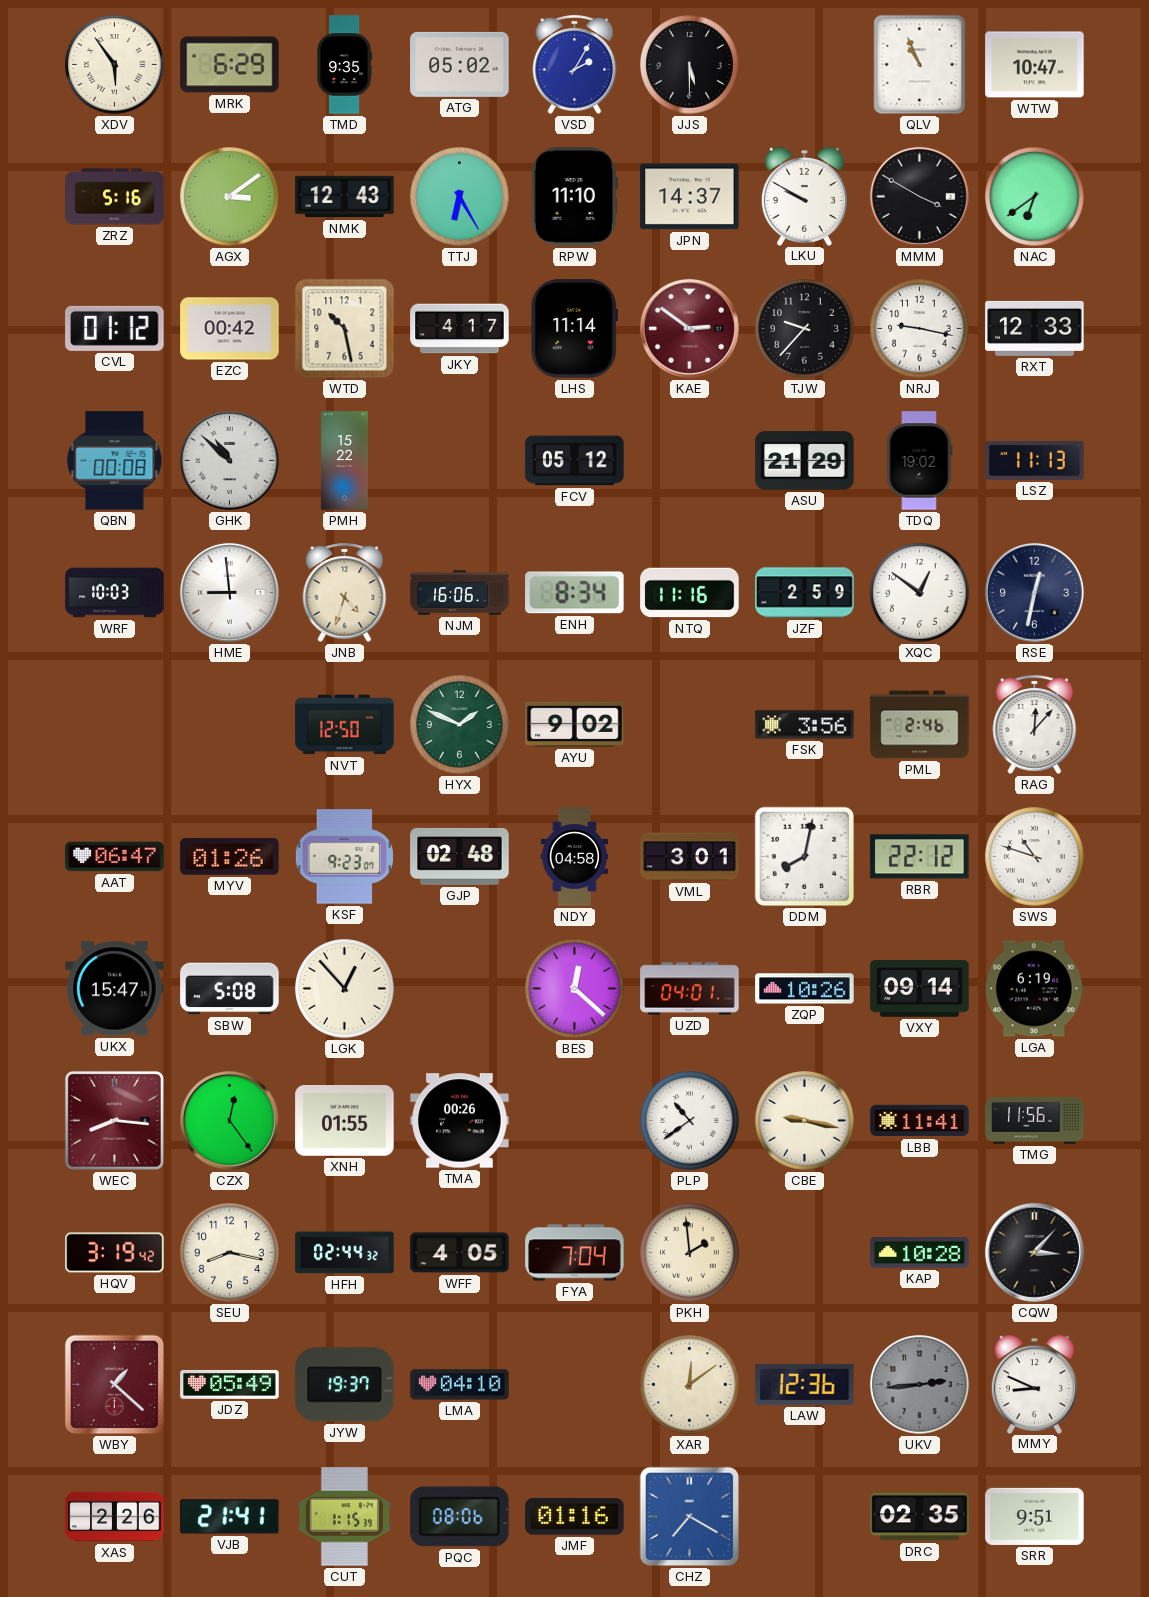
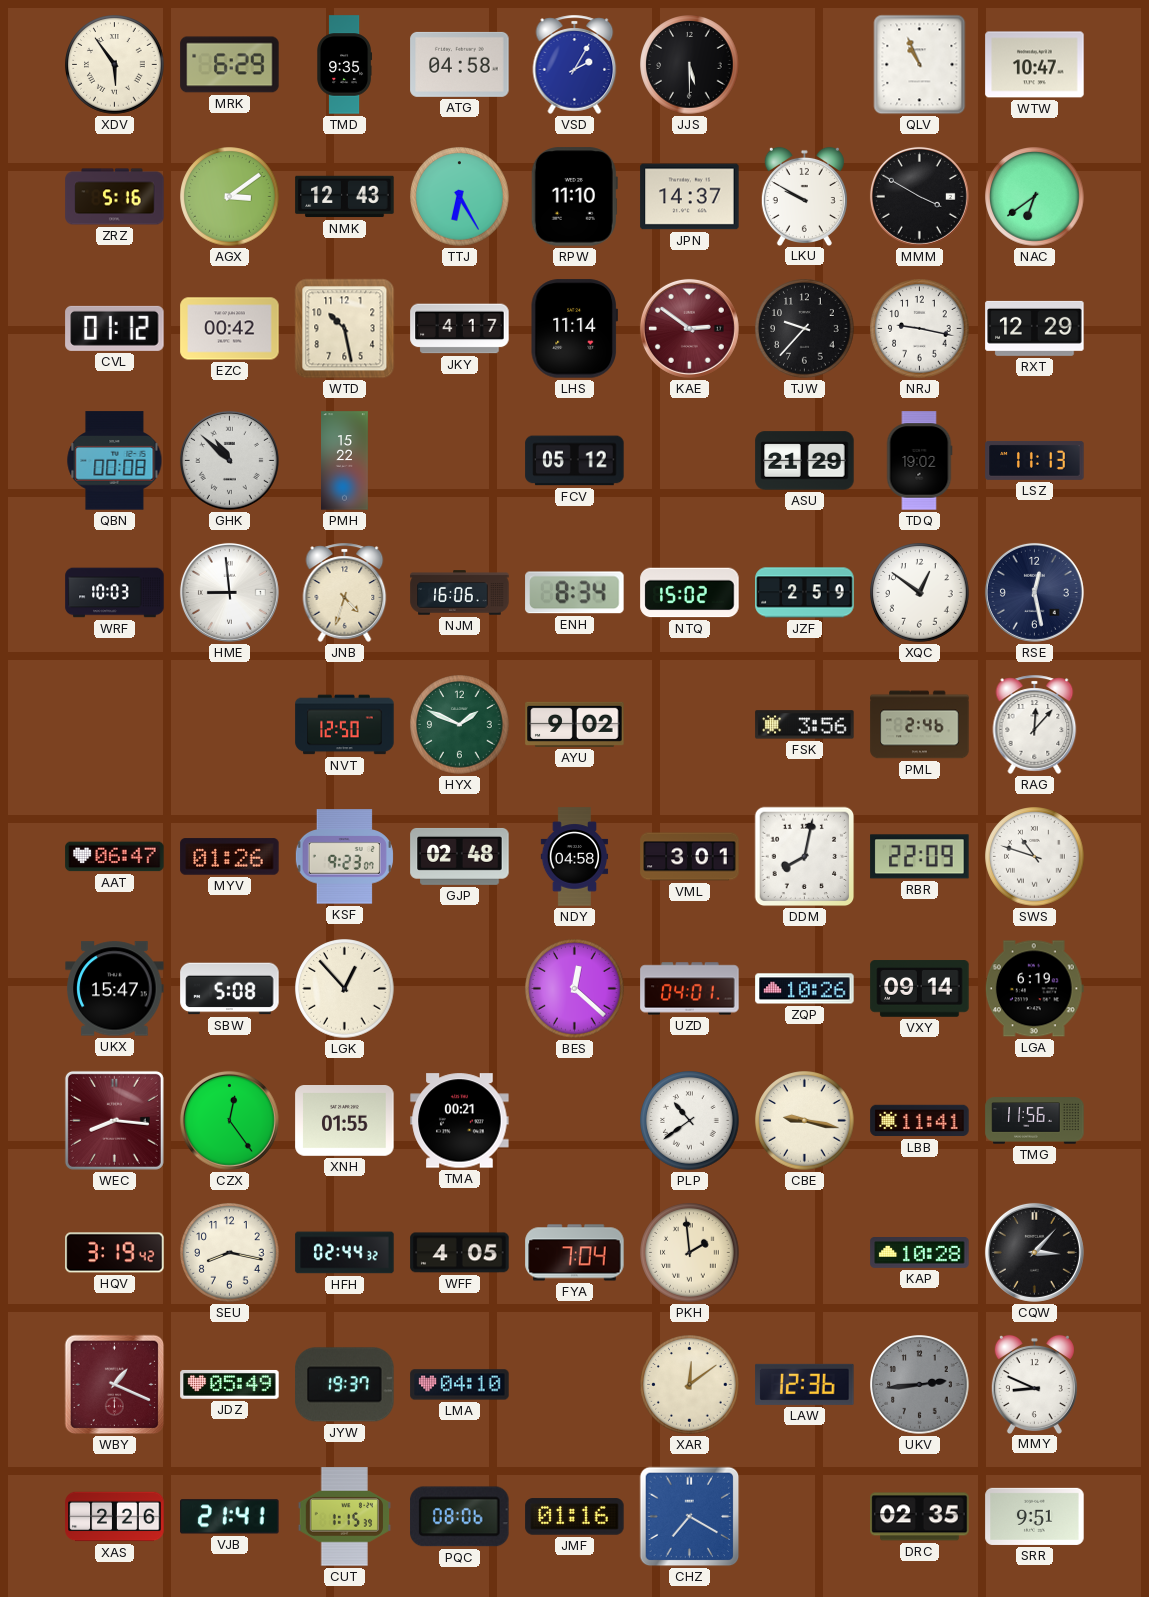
ATG: 05:02 -> 04:58
RXT: 12:33 -> 12:29
NTQ: 11:16 -> 15:02
RSE: 12:32 -> 12:28
RBR: 22:12 -> 22:09
TMA: 00:26 -> 00:21
WBY: 1:22 -> 1:19
